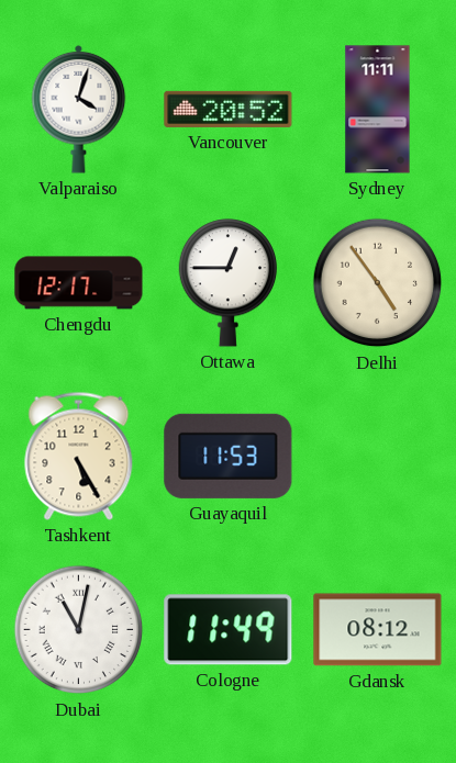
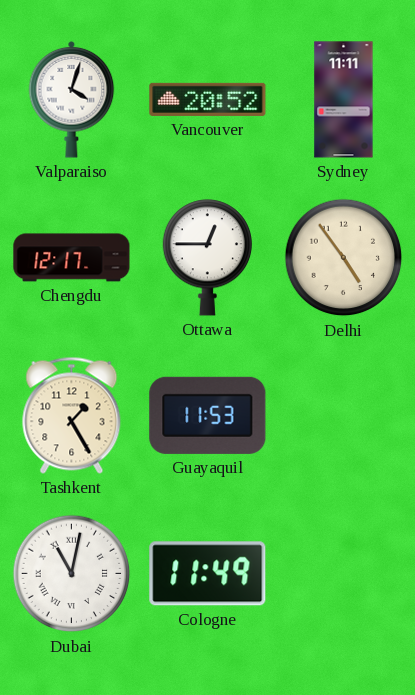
Tashkent: 5:25 -> 1:25
Gdansk: 08:12 -> none
